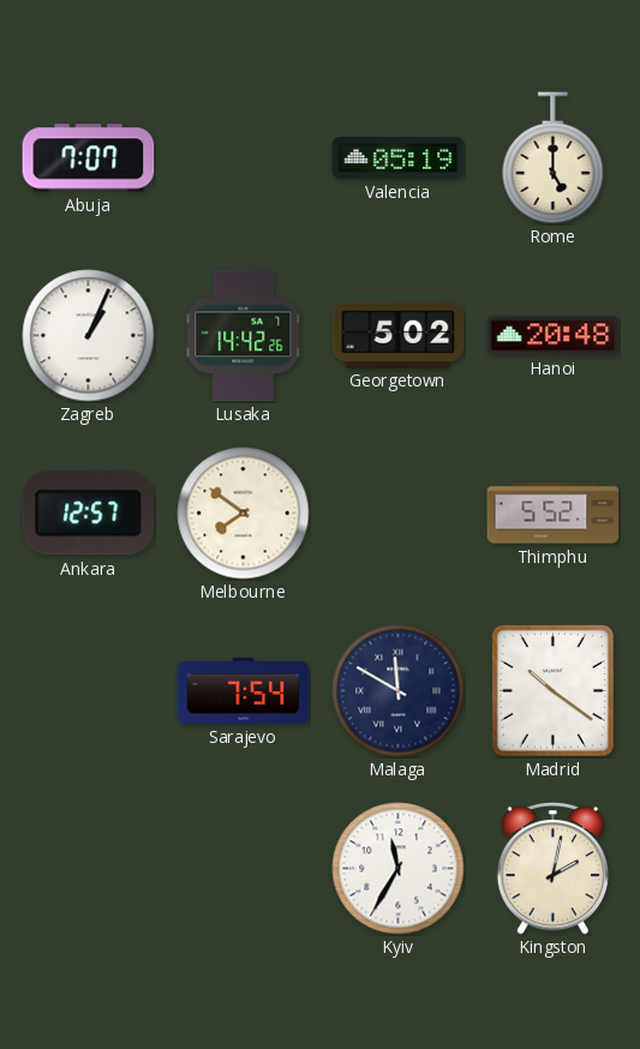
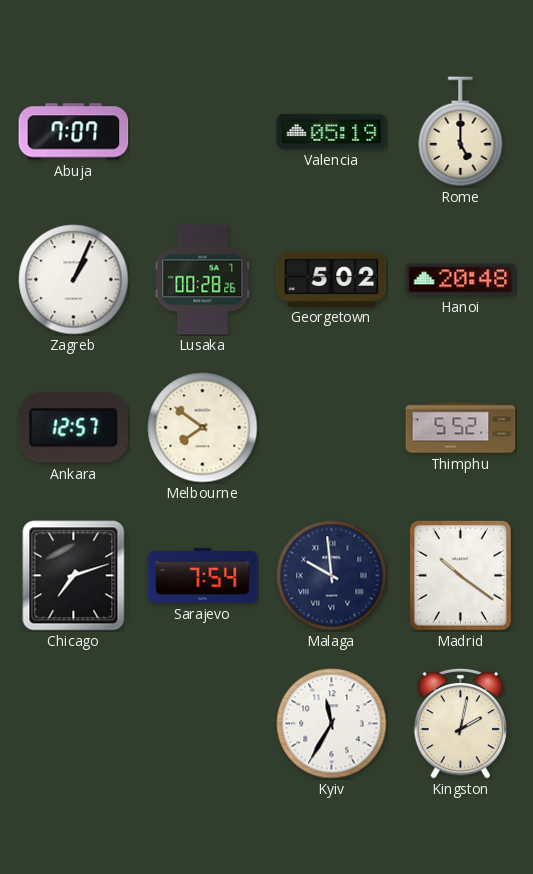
Lusaka: 14:42 -> 00:28
Chicago: none -> 7:12
Malaga: 11:50 -> 9:59
